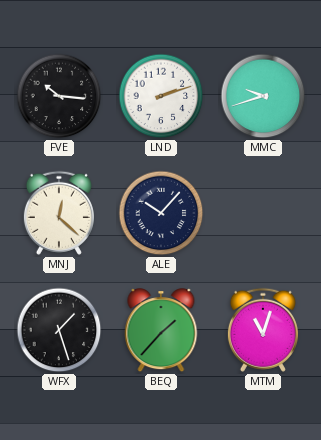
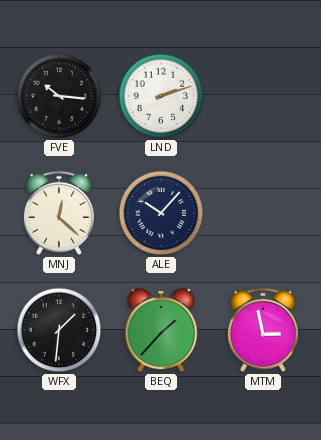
MMC: 9:42 -> none
WFX: 1:27 -> 1:31
MTM: 11:03 -> 2:58
